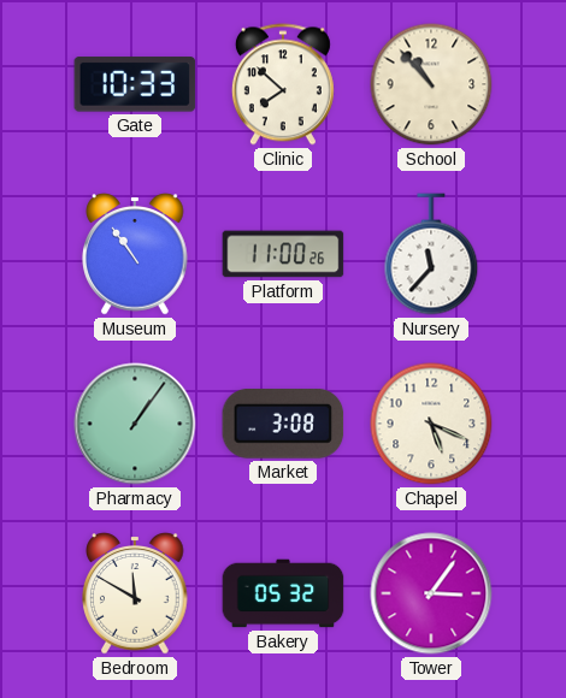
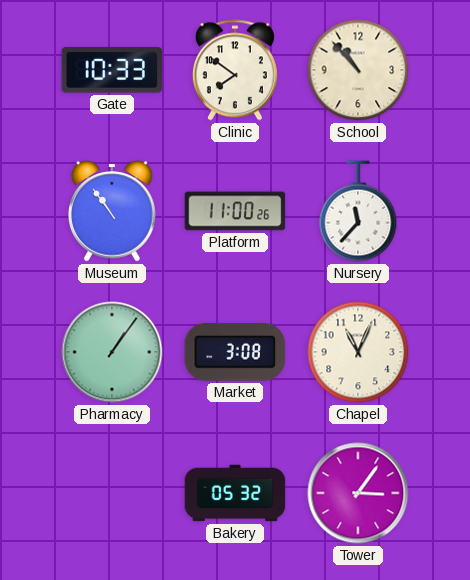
Clinic: 7:52 -> 7:51
Chapel: 5:19 -> 11:04
Bedroom: 11:50 -> none
